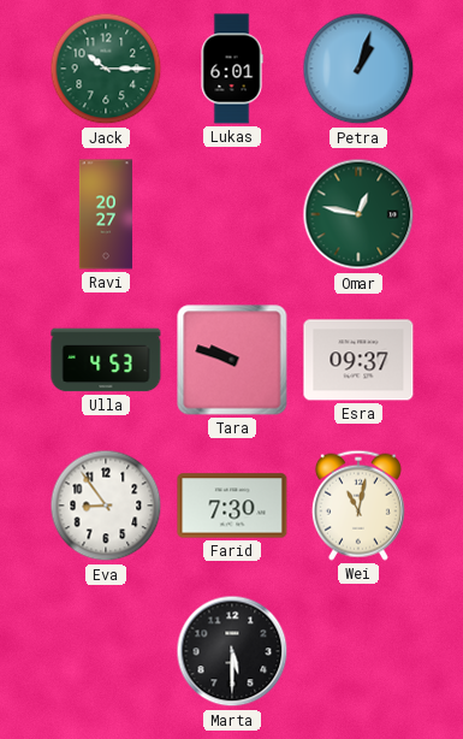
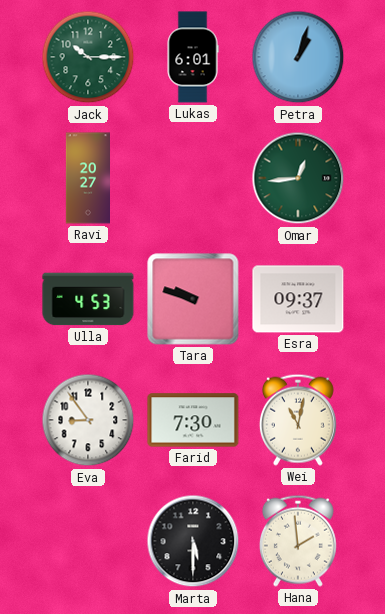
Omar: 12:47 -> 12:44
Hana: none -> 1:59
